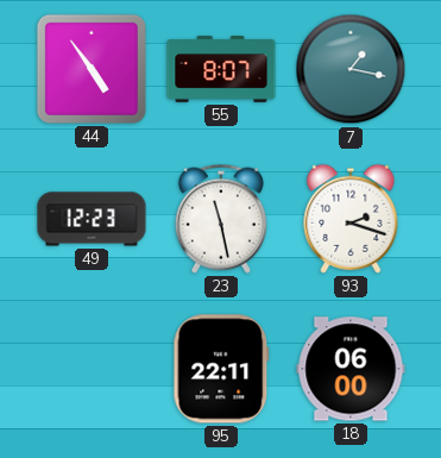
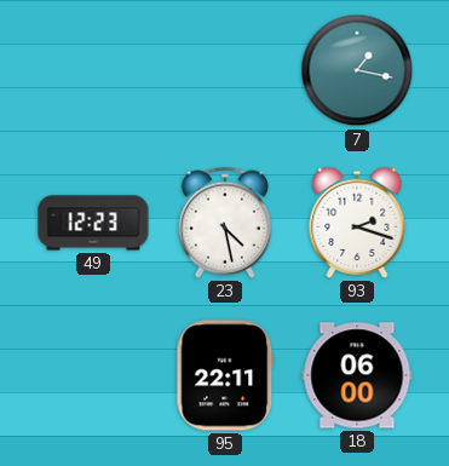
44: 4:54 -> none
55: 8:07 -> none
23: 11:28 -> 4:28
